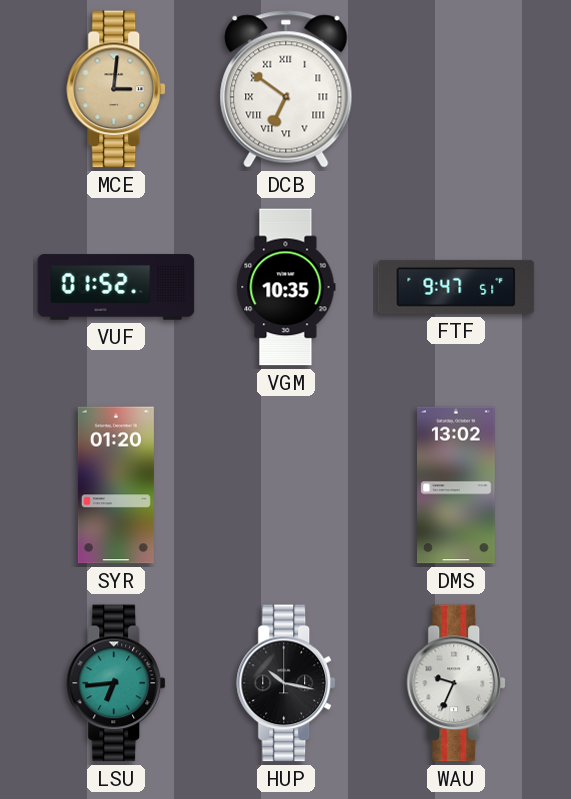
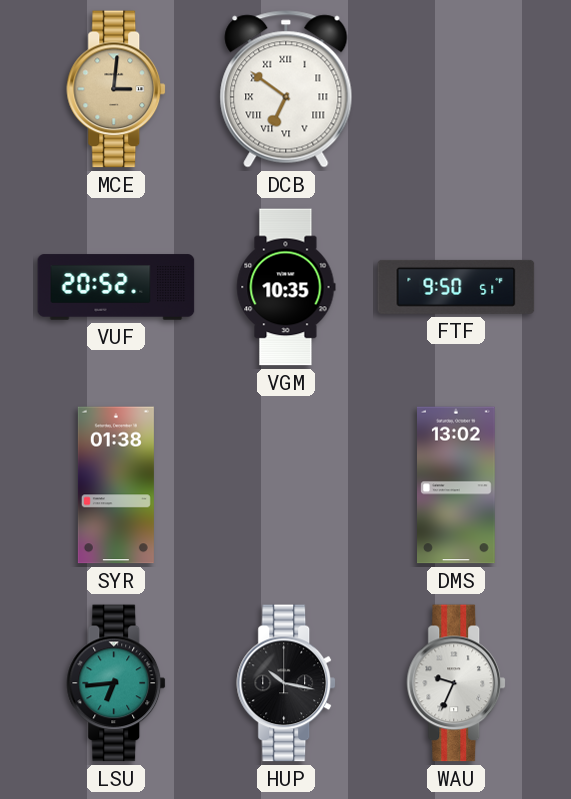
VUF: 01:52 -> 20:52
FTF: 9:47 -> 9:50
SYR: 01:20 -> 01:38
